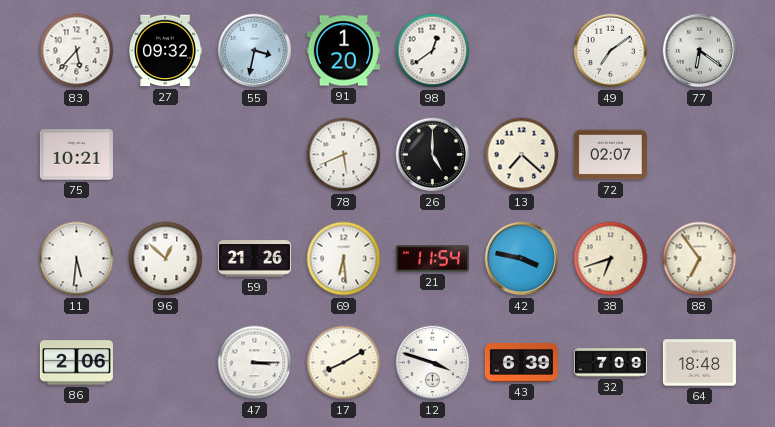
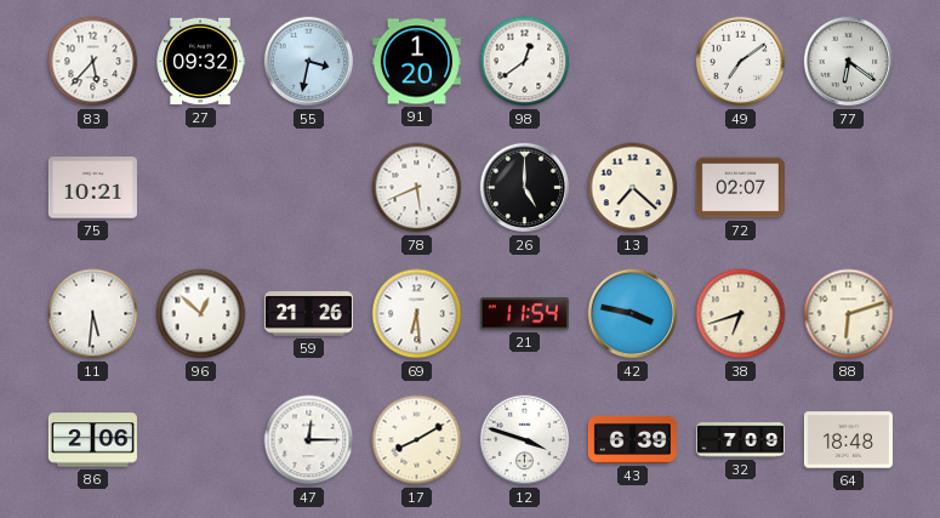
88: 6:54 -> 6:12
47: 3:15 -> 12:15
